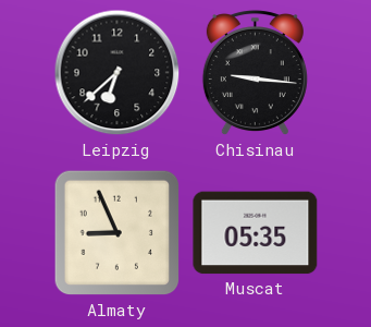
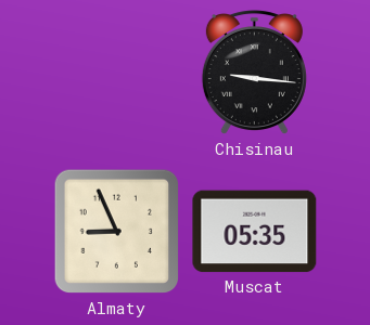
Leipzig: 6:38 -> none
